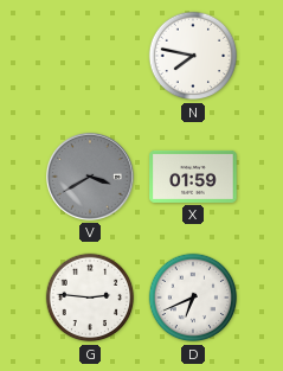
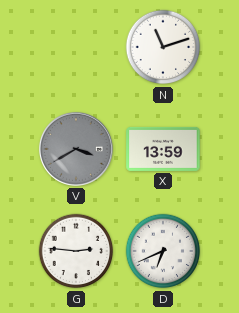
N: 7:47 -> 11:12
X: 01:59 -> 13:59
